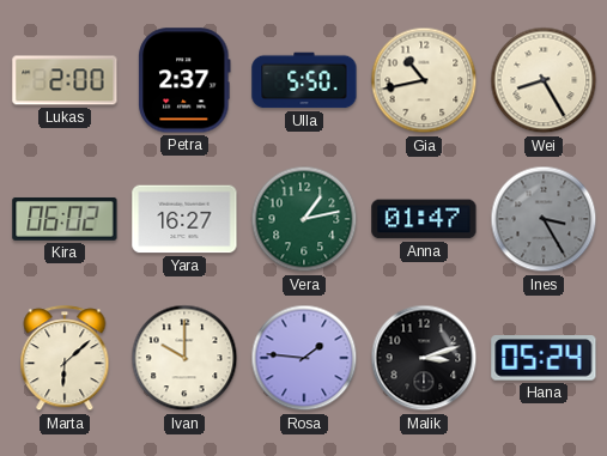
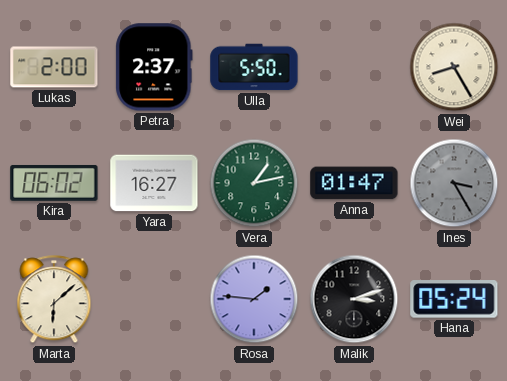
Gia: 10:43 -> none
Ivan: 10:00 -> none
